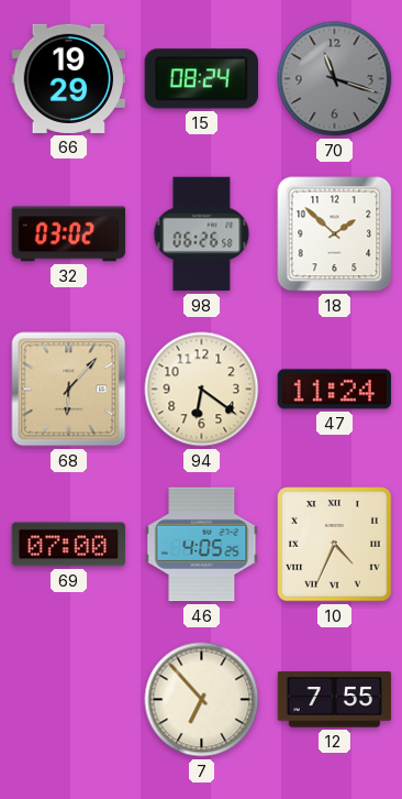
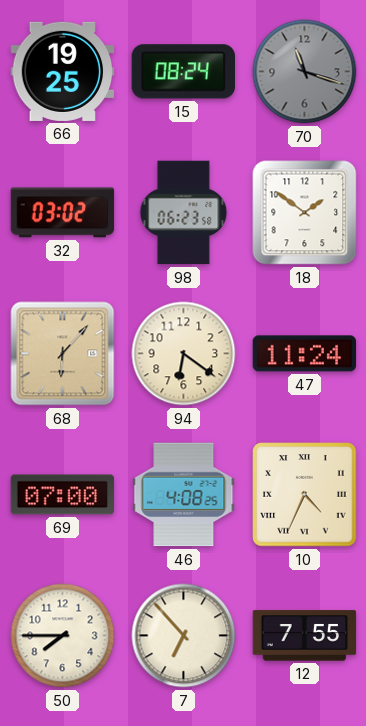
66: 19:29 -> 19:25
98: 06:26 -> 06:23
18: 1:52 -> 1:51
46: 4:05 -> 4:08
50: none -> 7:45
